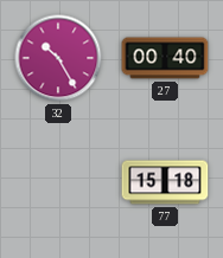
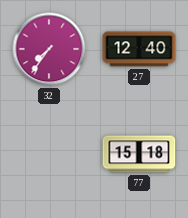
32: 10:25 -> 7:36
27: 00:40 -> 12:40
